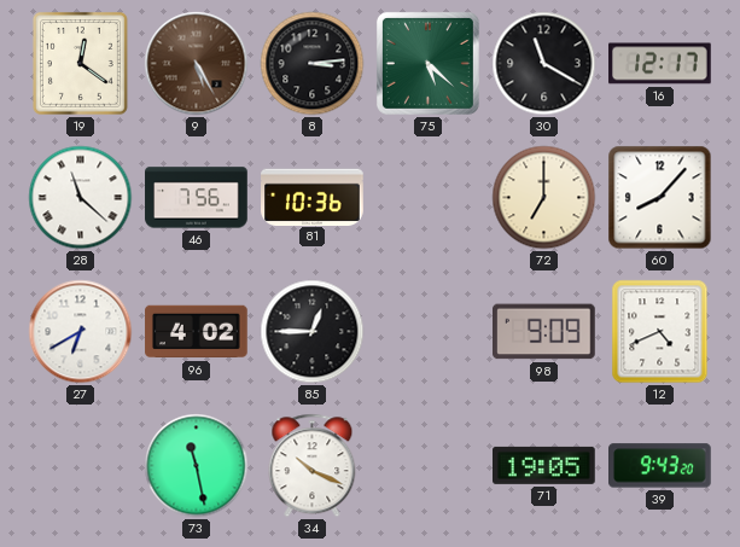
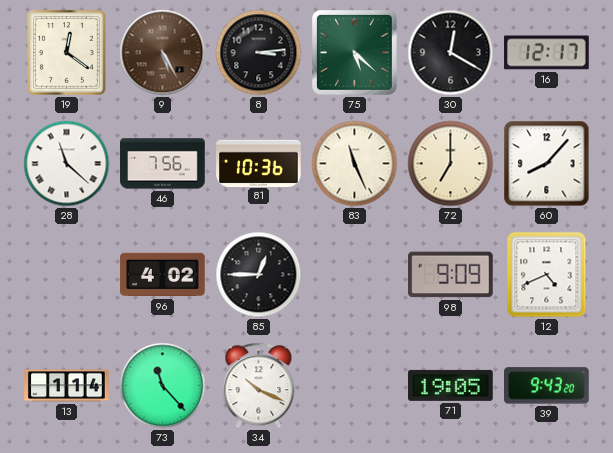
30: 11:20 -> 12:20
83: none -> 11:26
27: 6:40 -> none
13: none -> 1:14
73: 11:28 -> 11:23
